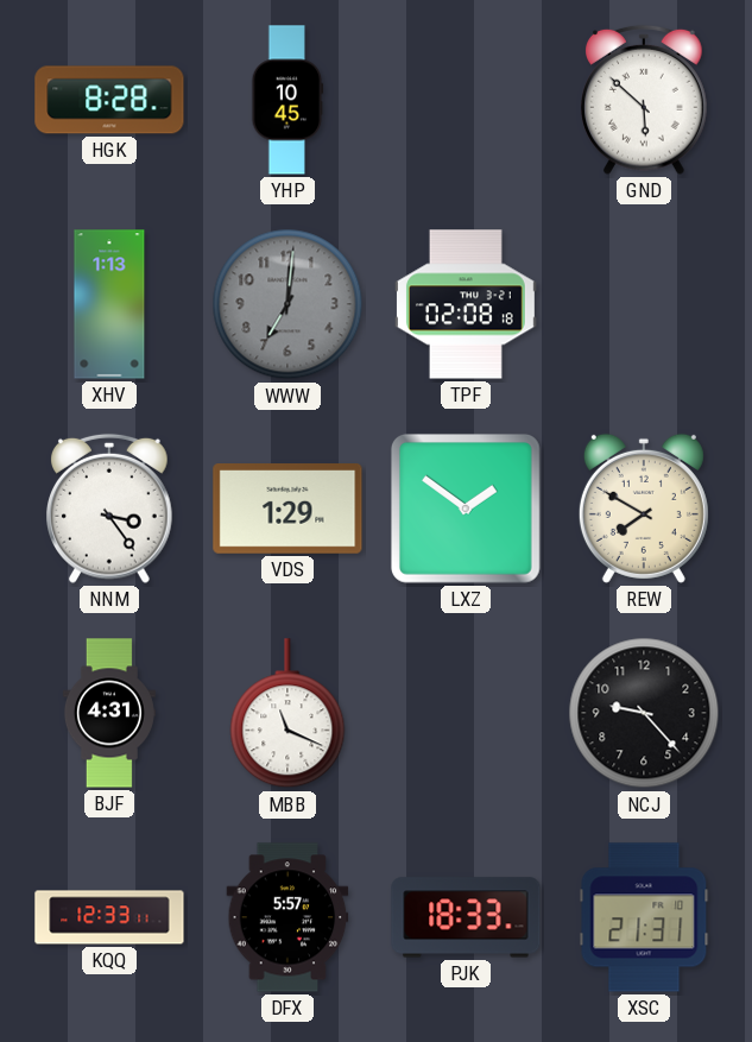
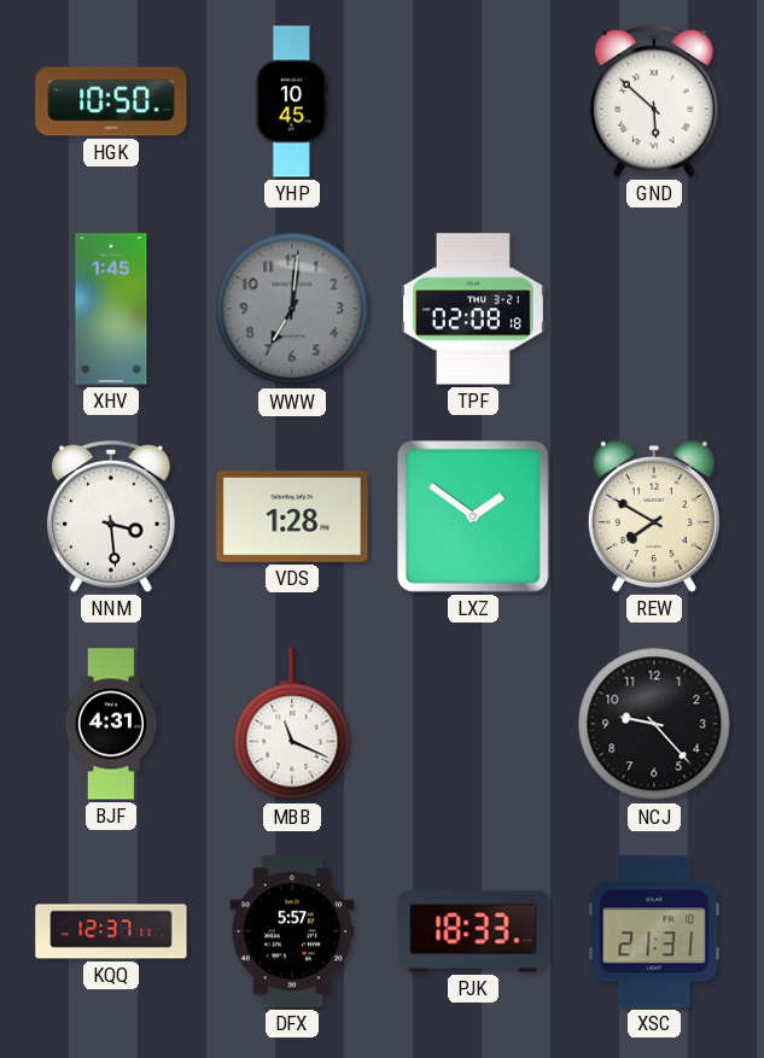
HGK: 8:28 -> 10:50
XHV: 1:13 -> 1:45
NNM: 3:24 -> 3:29
VDS: 1:29 -> 1:28
KQQ: 12:33 -> 12:37
